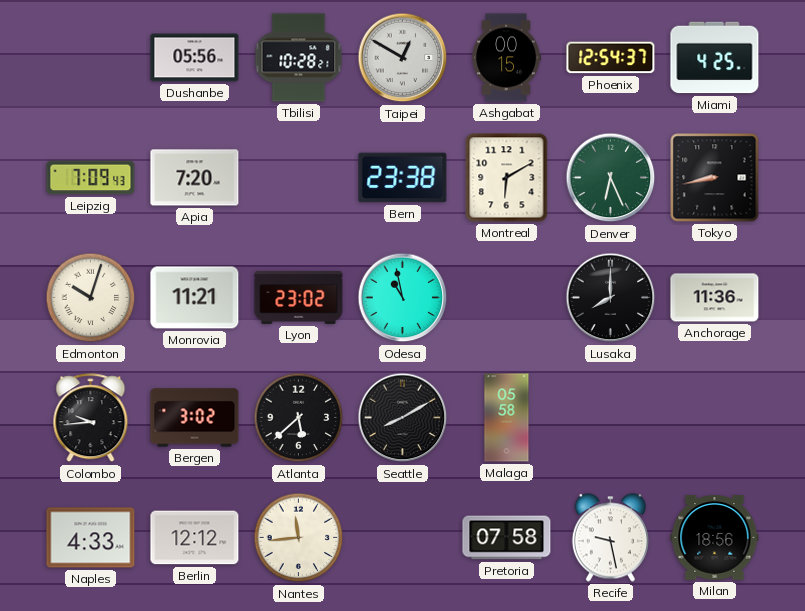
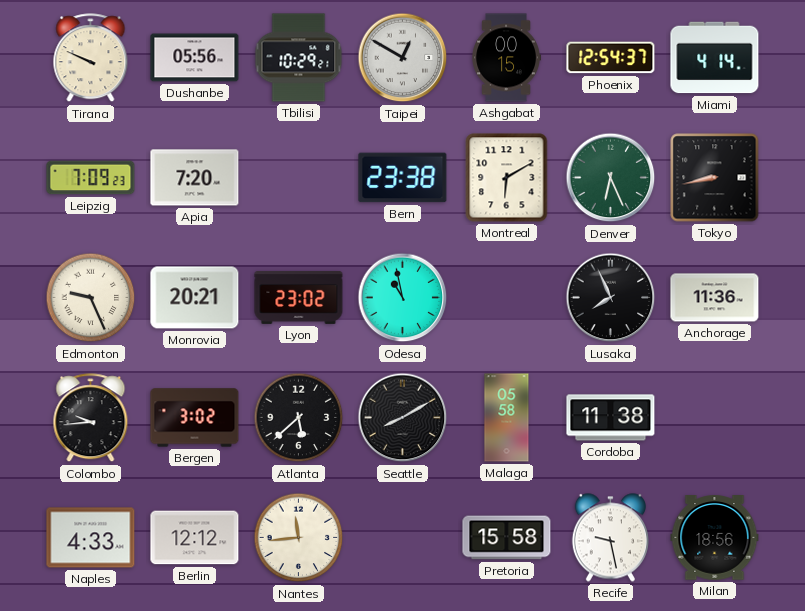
Tirana: none -> 9:49
Tbilisi: 10:28 -> 10:29
Miami: 4:25 -> 4:14
Leipzig: 7:09:43 -> 7:09:23
Edmonton: 10:03 -> 9:26
Monrovia: 11:21 -> 20:21
Lusaka: 8:00 -> 7:56
Cordoba: none -> 11:38
Pretoria: 07:58 -> 15:58
